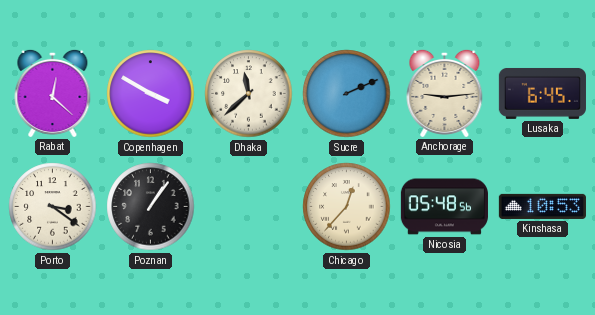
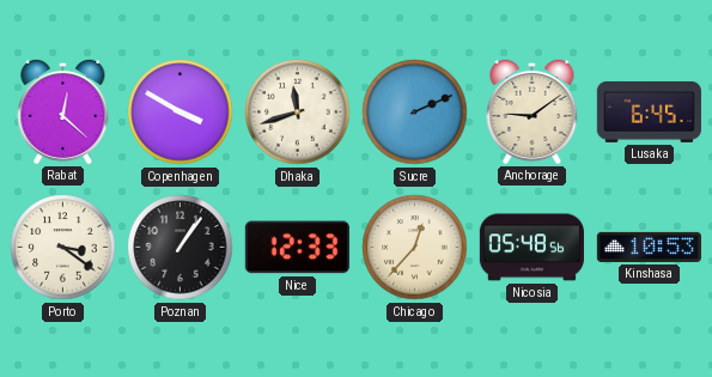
Dhaka: 11:38 -> 11:42
Anchorage: 9:14 -> 9:09
Nice: none -> 12:33
